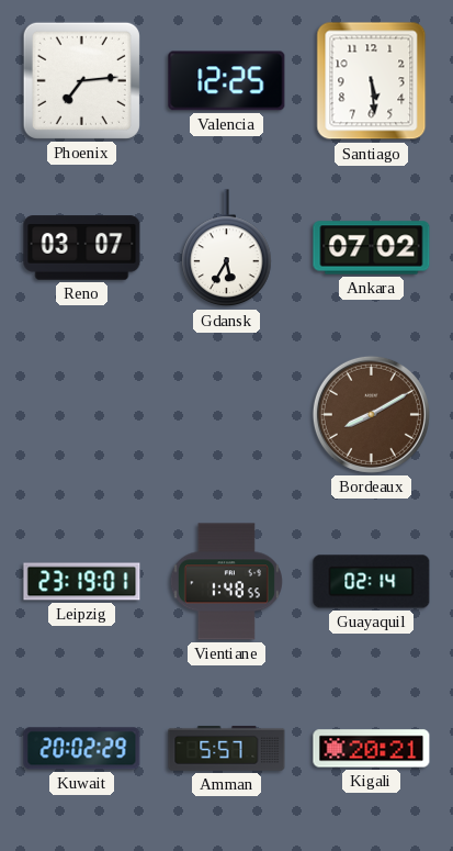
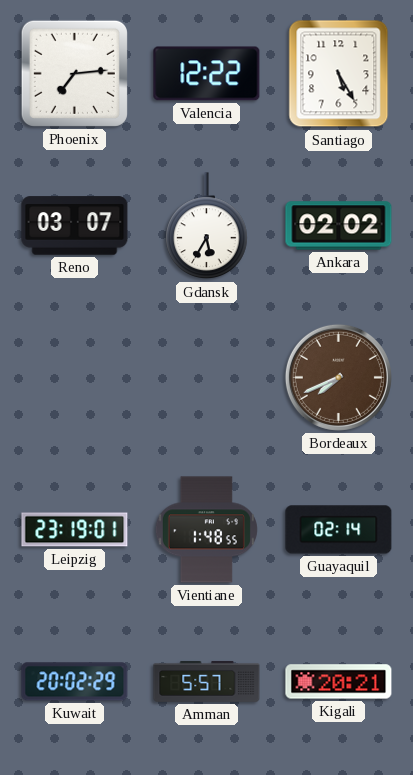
Valencia: 12:25 -> 12:22
Santiago: 5:29 -> 5:25
Ankara: 07:02 -> 02:02
Bordeaux: 8:10 -> 7:41
